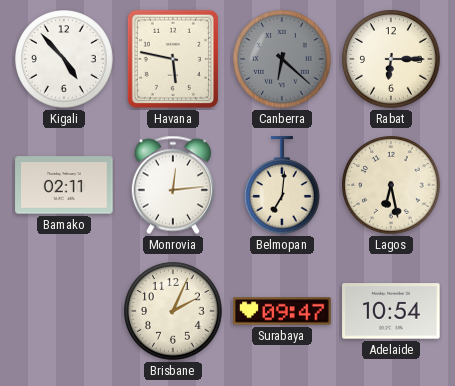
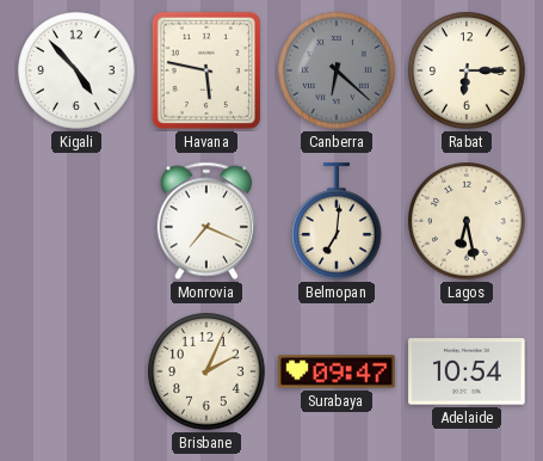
Bamako: 02:11 -> none
Monrovia: 12:14 -> 7:19
